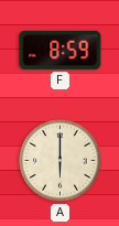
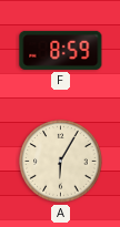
A: 6:00 -> 6:05
